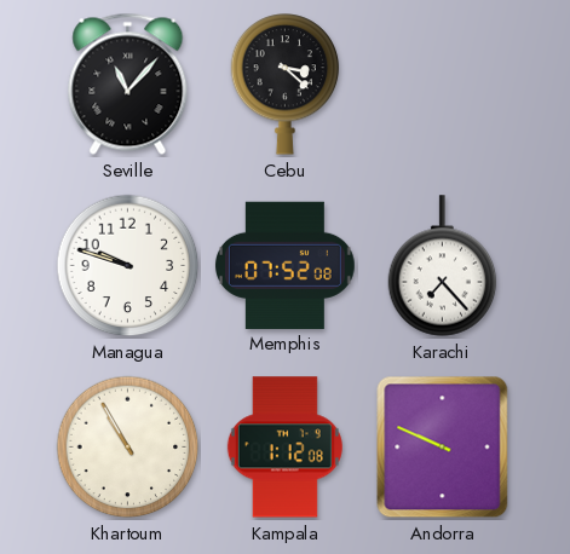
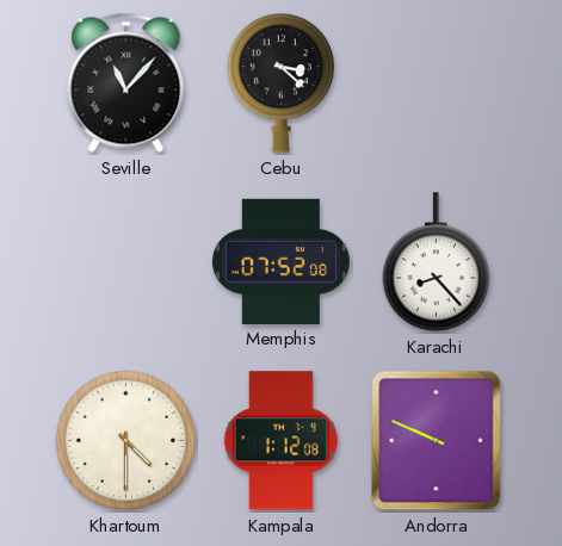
Managua: 9:48 -> none
Karachi: 7:23 -> 8:23
Khartoum: 10:55 -> 4:30
